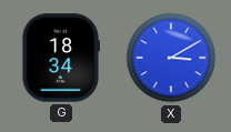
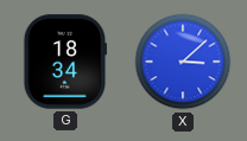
X: 3:10 -> 3:08
